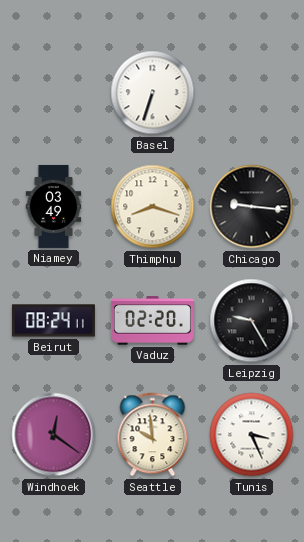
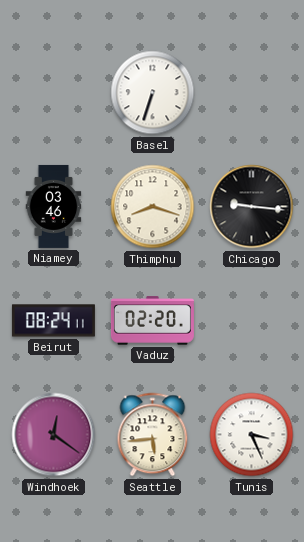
Niamey: 03:49 -> 03:46
Leipzig: 9:25 -> none
Seattle: 9:59 -> 5:44
